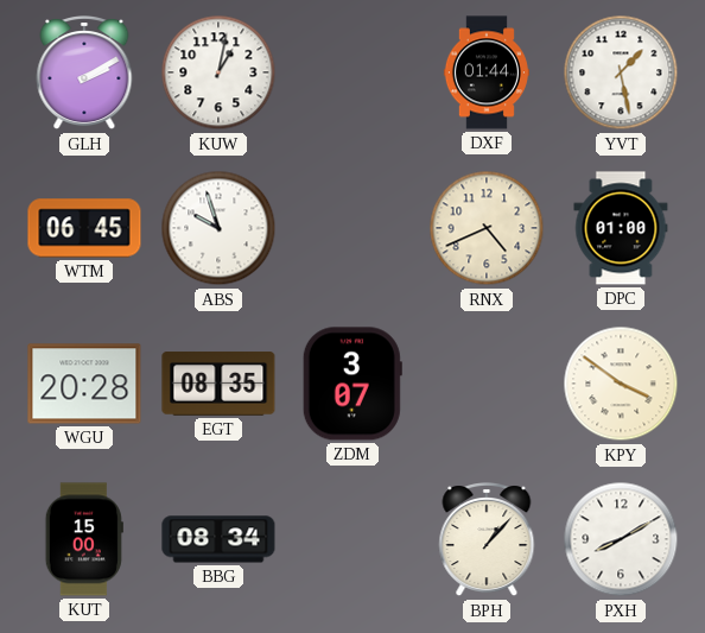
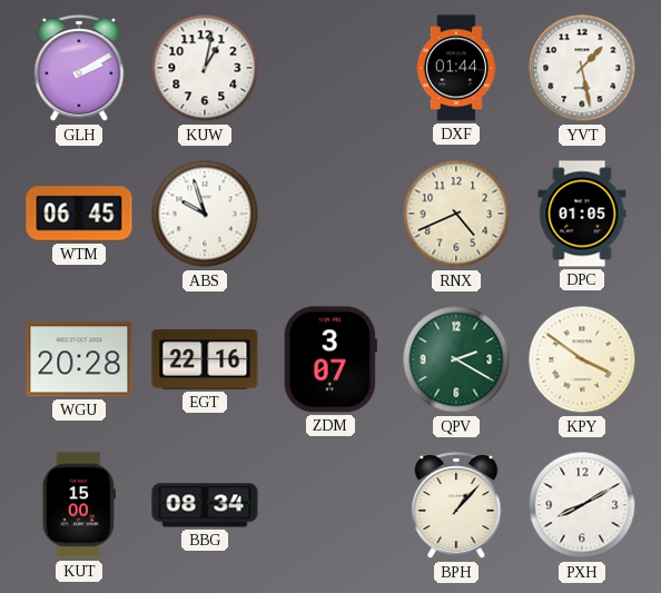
DPC: 01:00 -> 01:05
EGT: 08:35 -> 22:16
QPV: none -> 2:20
